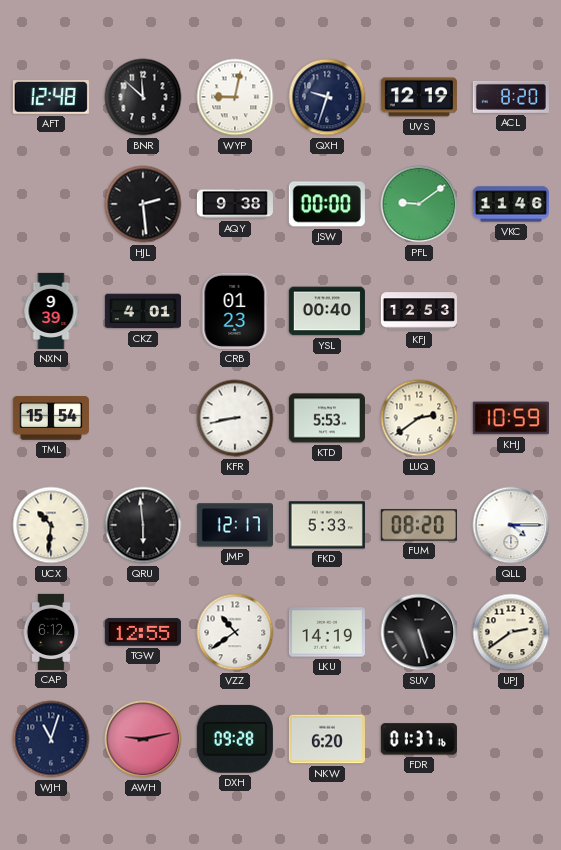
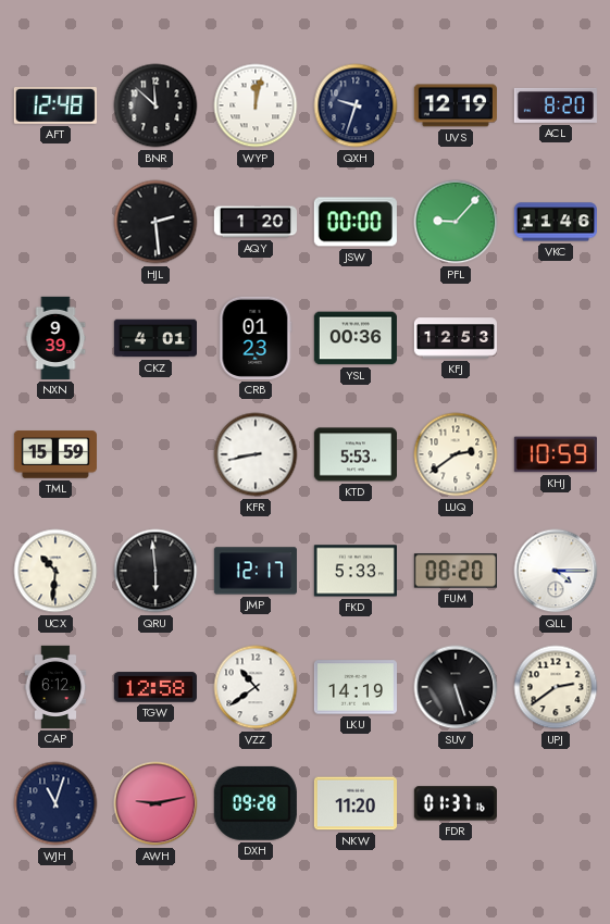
WYP: 9:02 -> 12:02
AQY: 9:38 -> 1:20
PFL: 9:09 -> 9:07
YSL: 00:40 -> 00:36
TML: 15:54 -> 15:59
TGW: 12:55 -> 12:58
NKW: 6:20 -> 11:20
